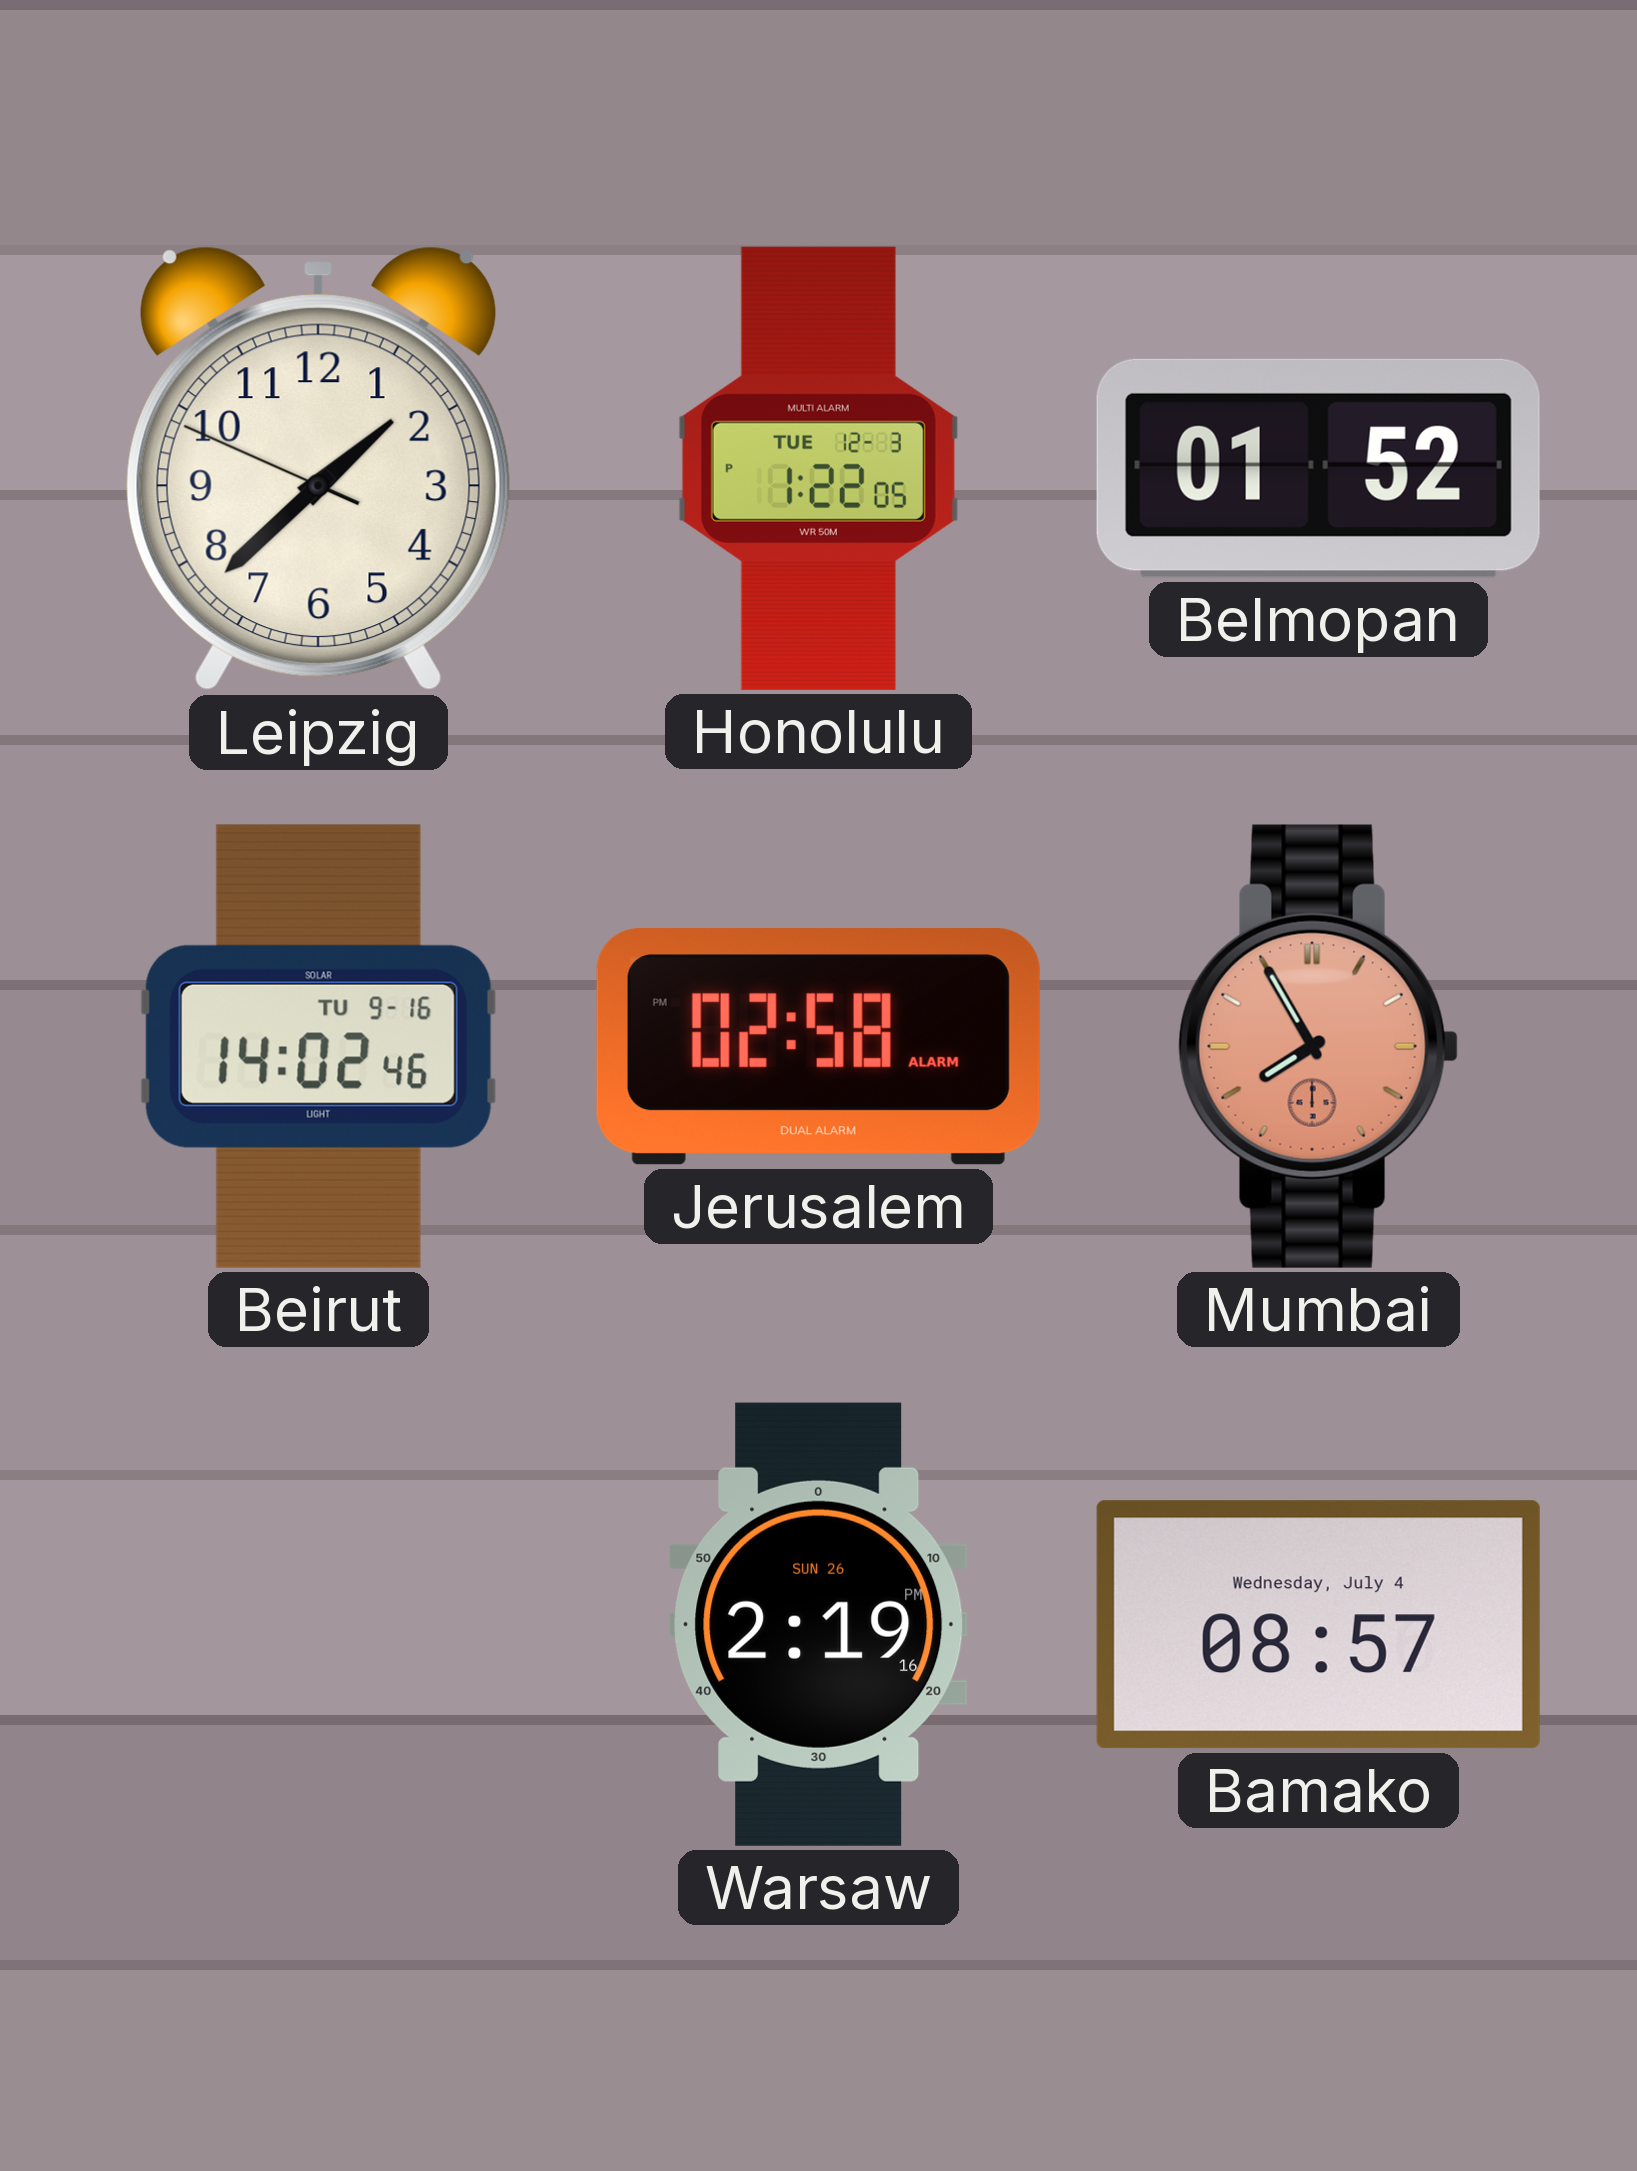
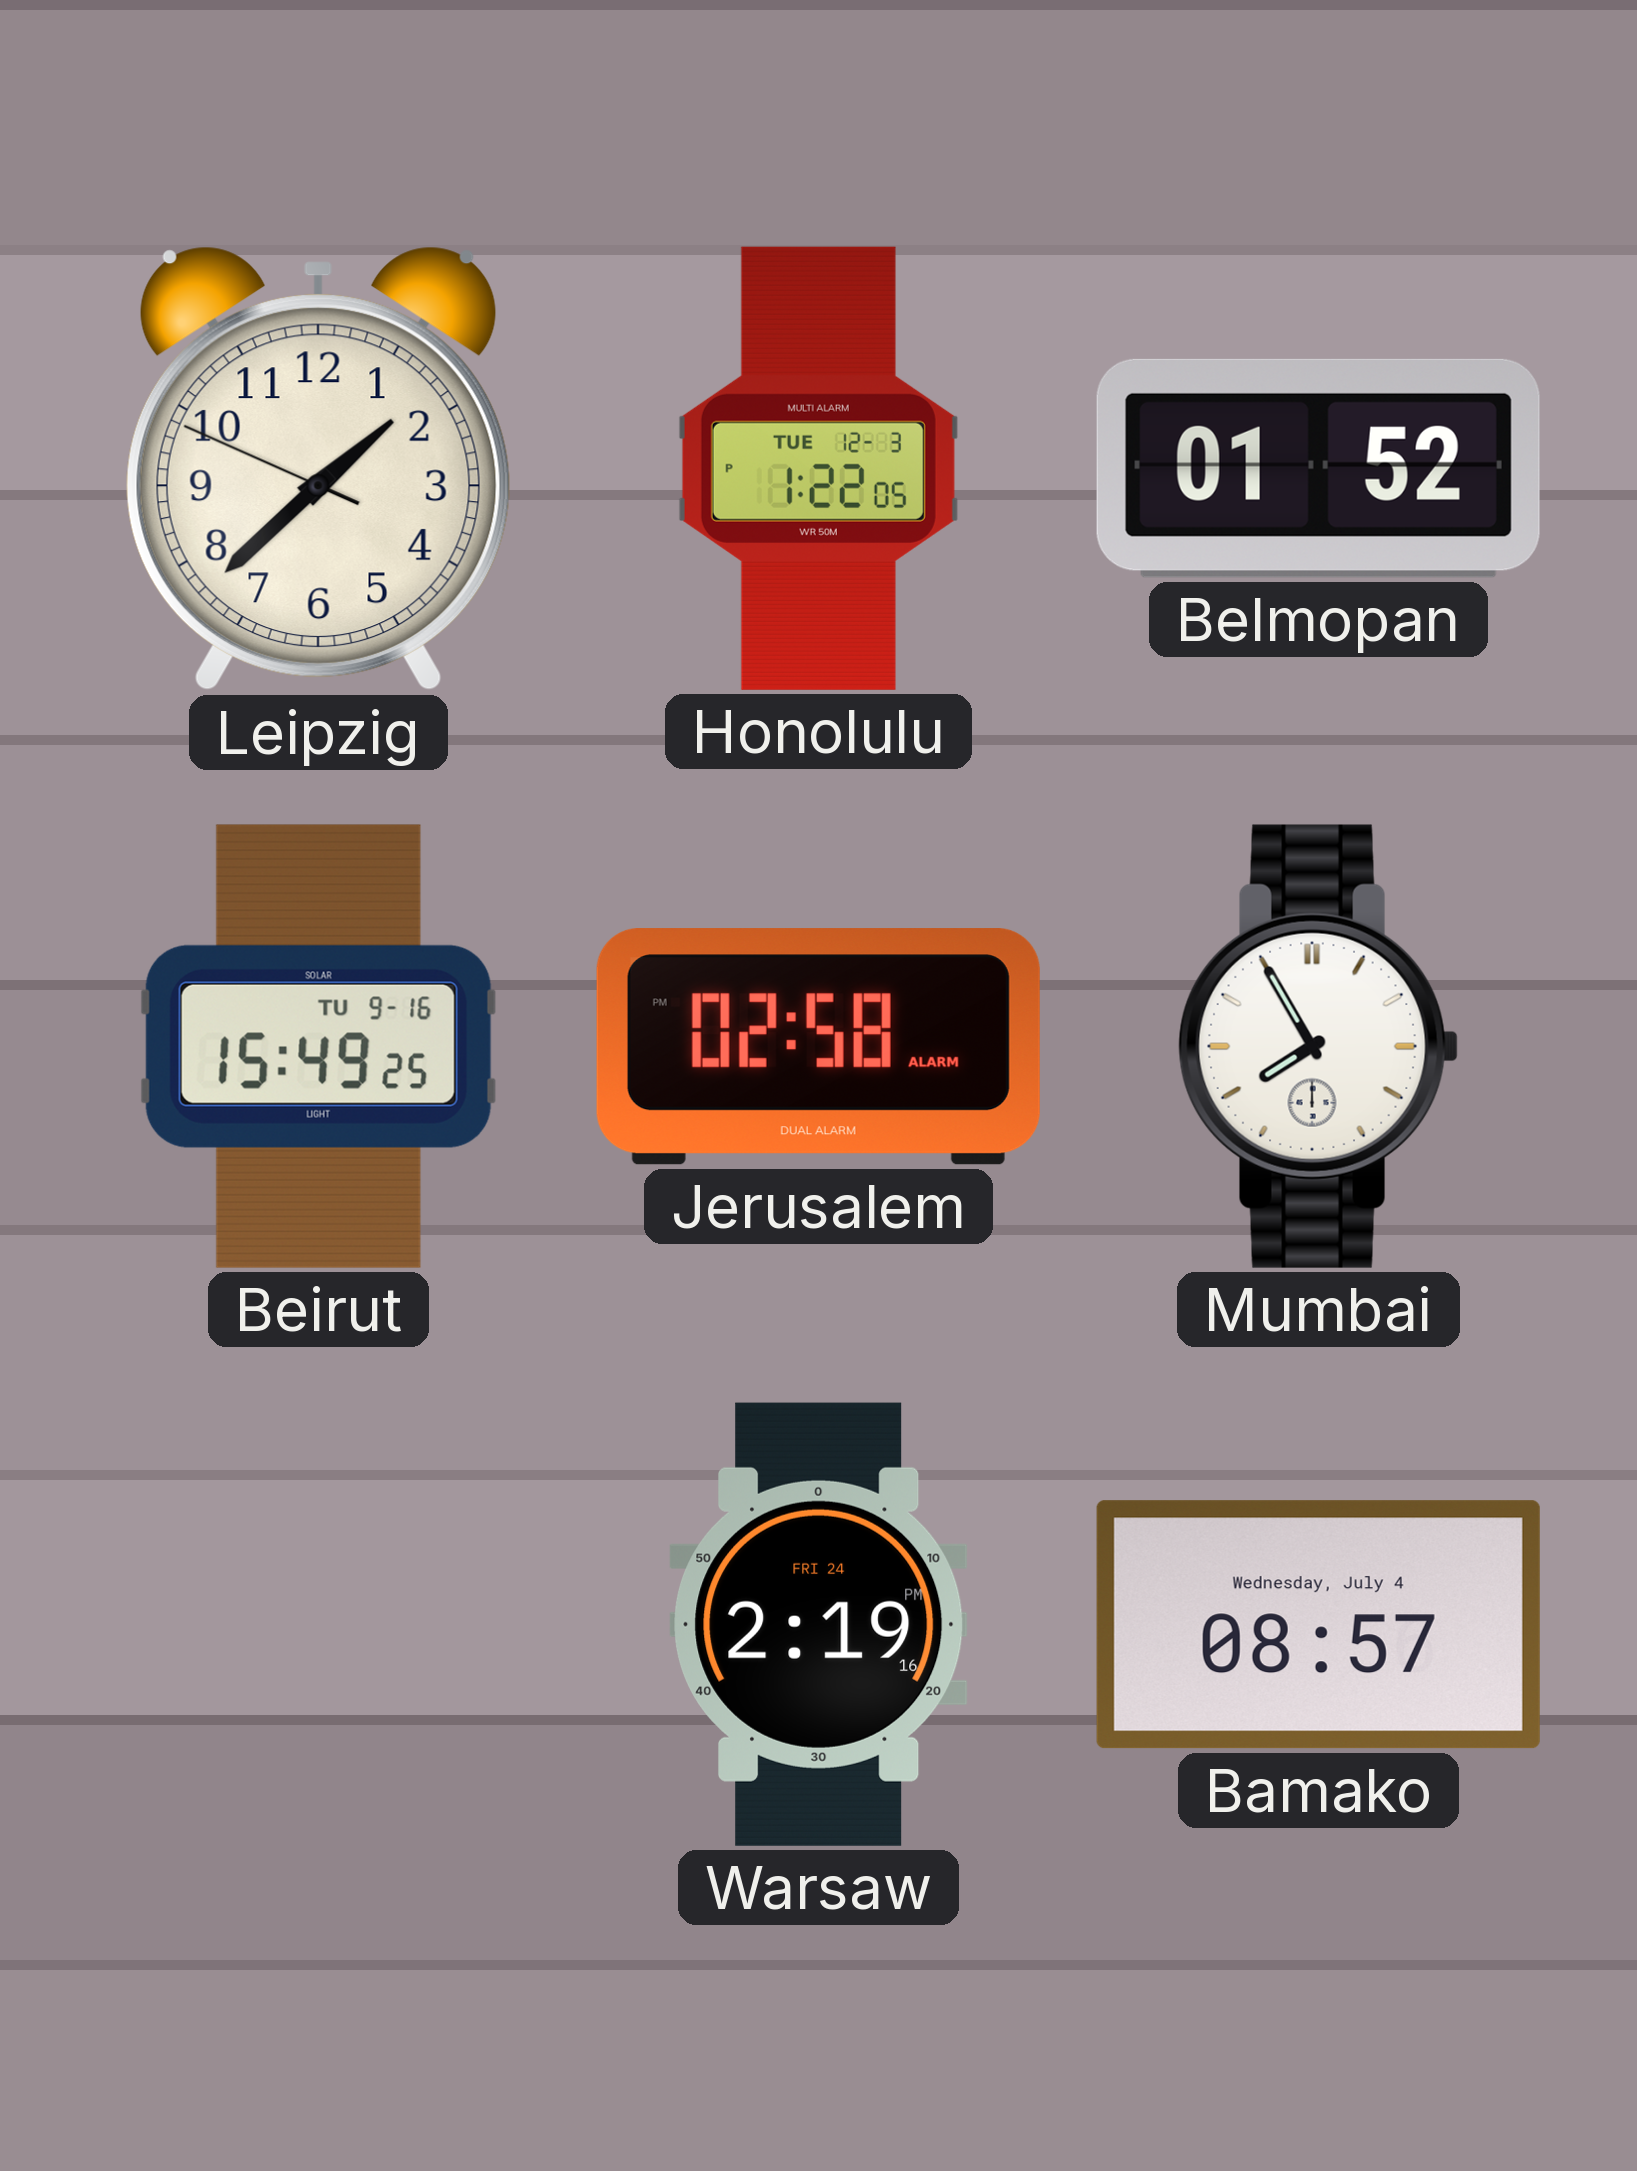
Beirut: 14:02 -> 15:49
Mumbai dial: salmon -> white
Warsaw date: SUN 26 -> FRI 24
